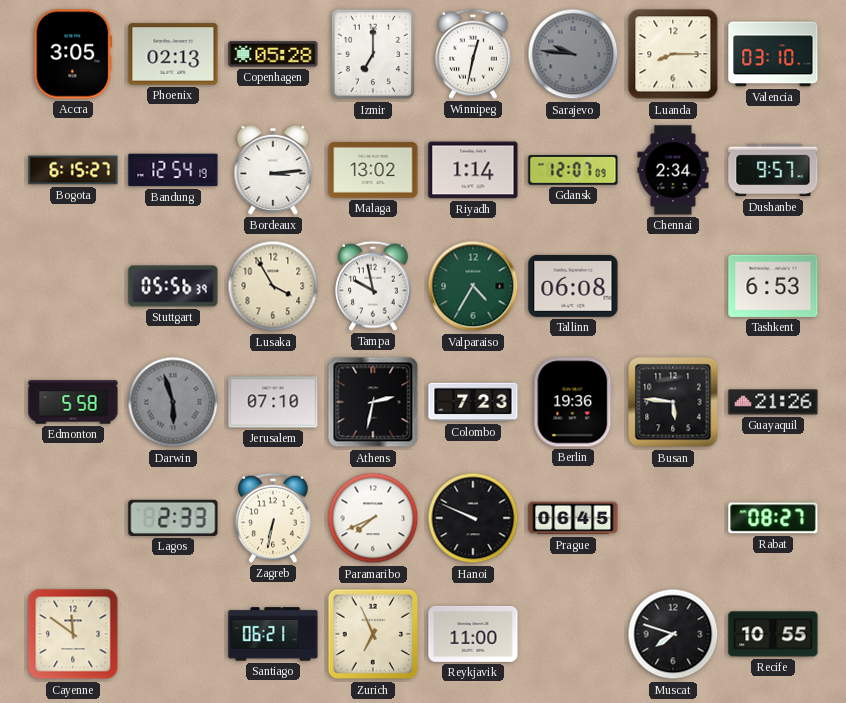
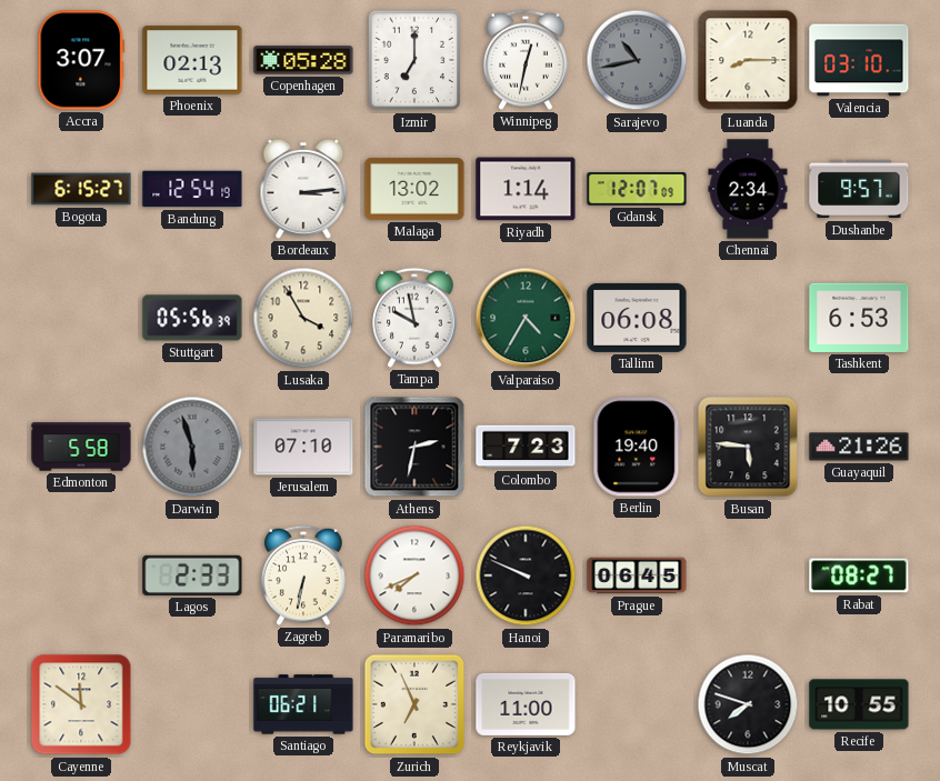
Accra: 3:05 -> 3:07
Sarajevo: 9:46 -> 10:43
Berlin: 19:36 -> 19:40
